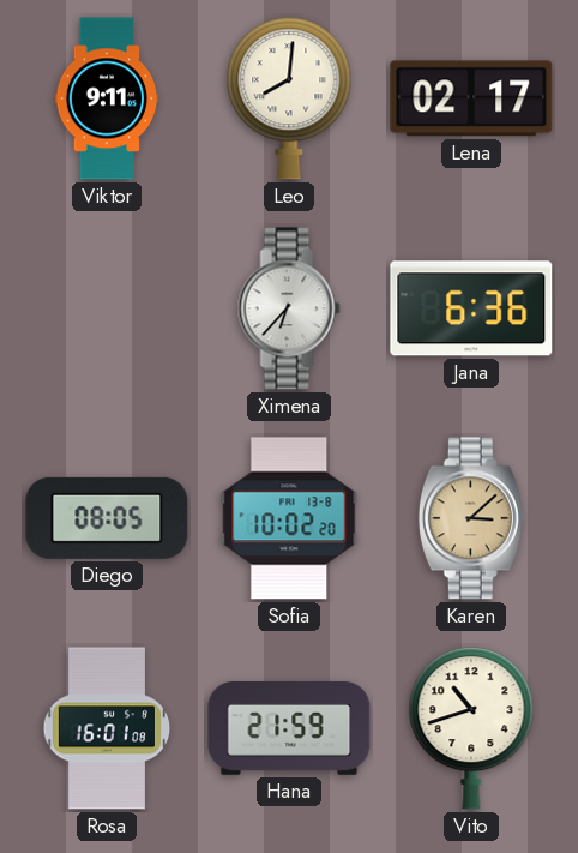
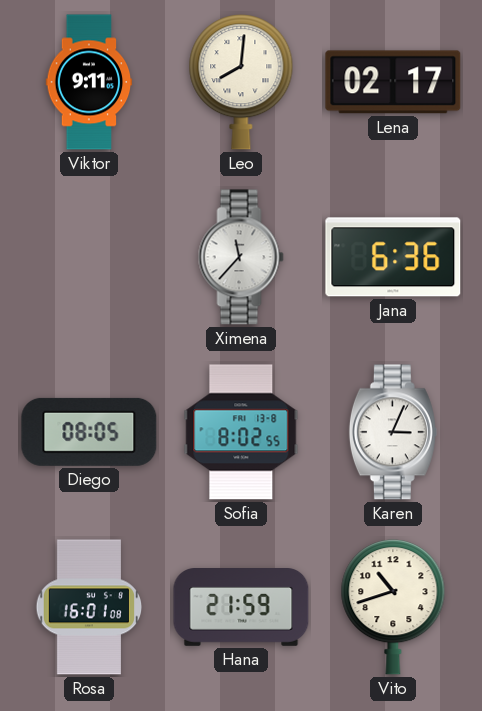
Ximena: 6:37 -> 11:37
Sofia: 10:02 -> 8:02
Karen: 3:08 -> 3:04
Karen dial: champagne -> white
